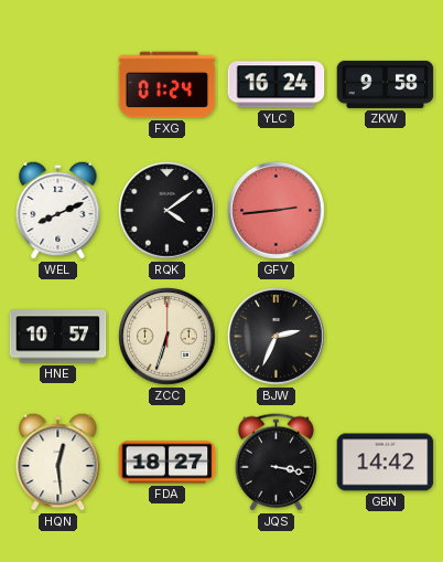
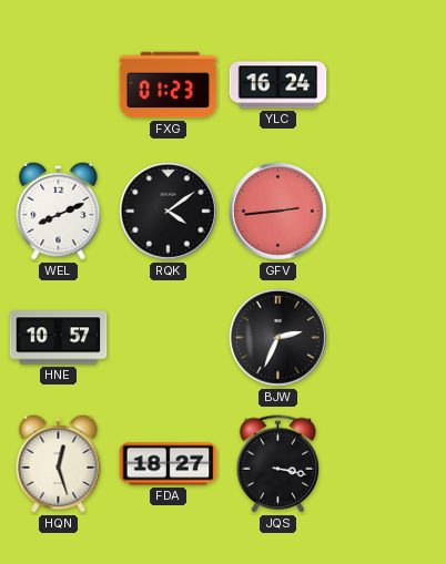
FXG: 01:24 -> 01:23
ZKW: 9:58 -> none
ZCC: 6:33 -> none
HQN: 12:29 -> 12:27
GBN: 14:42 -> none
